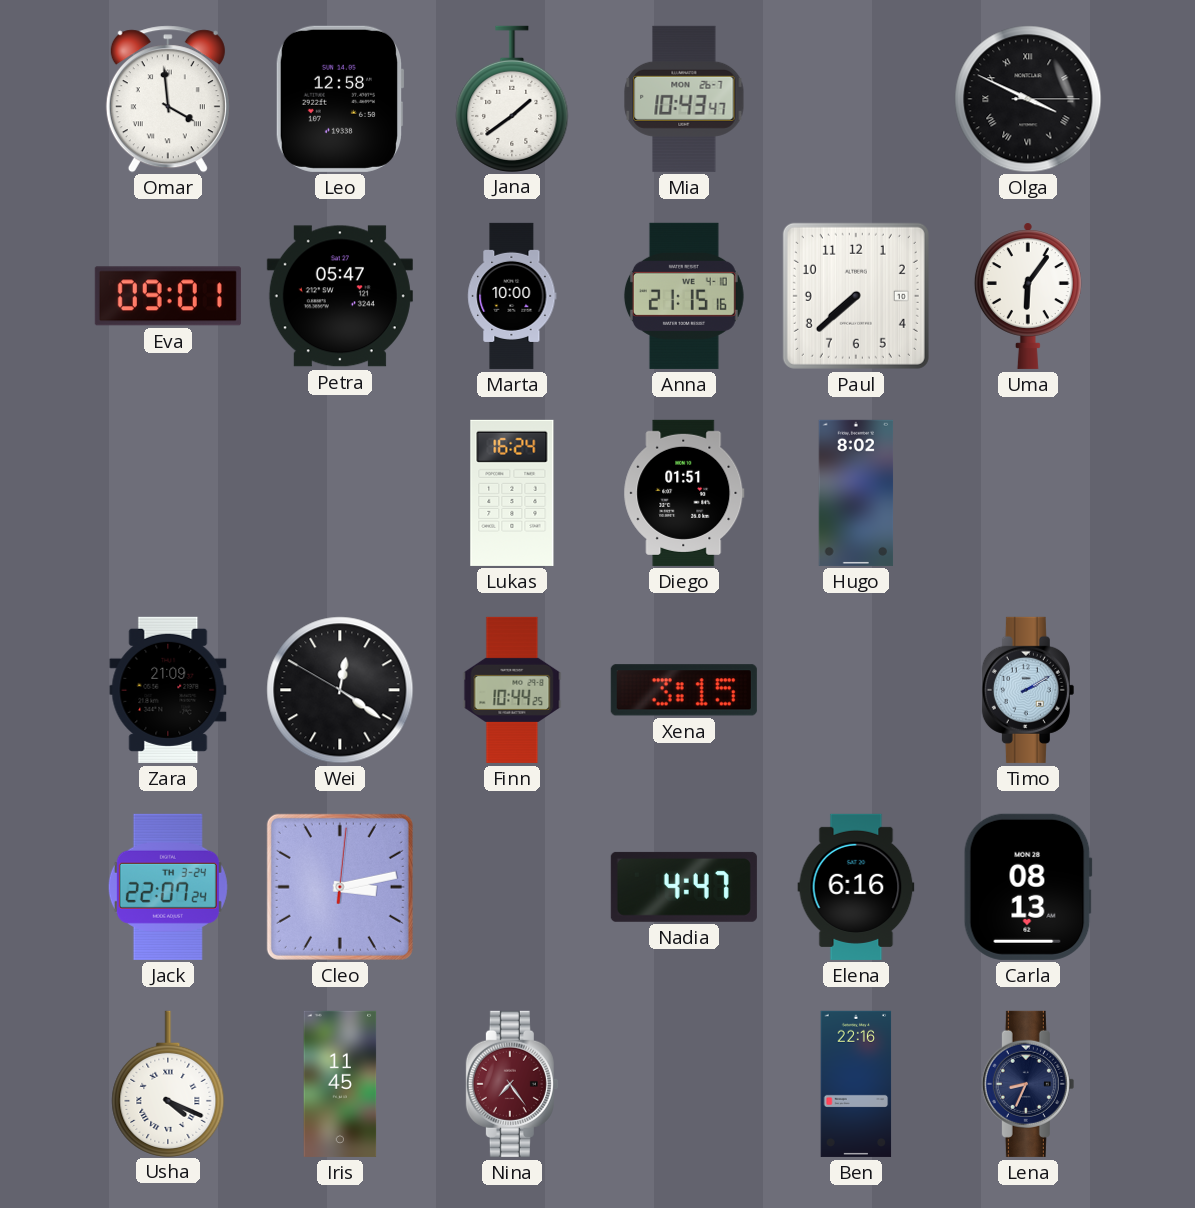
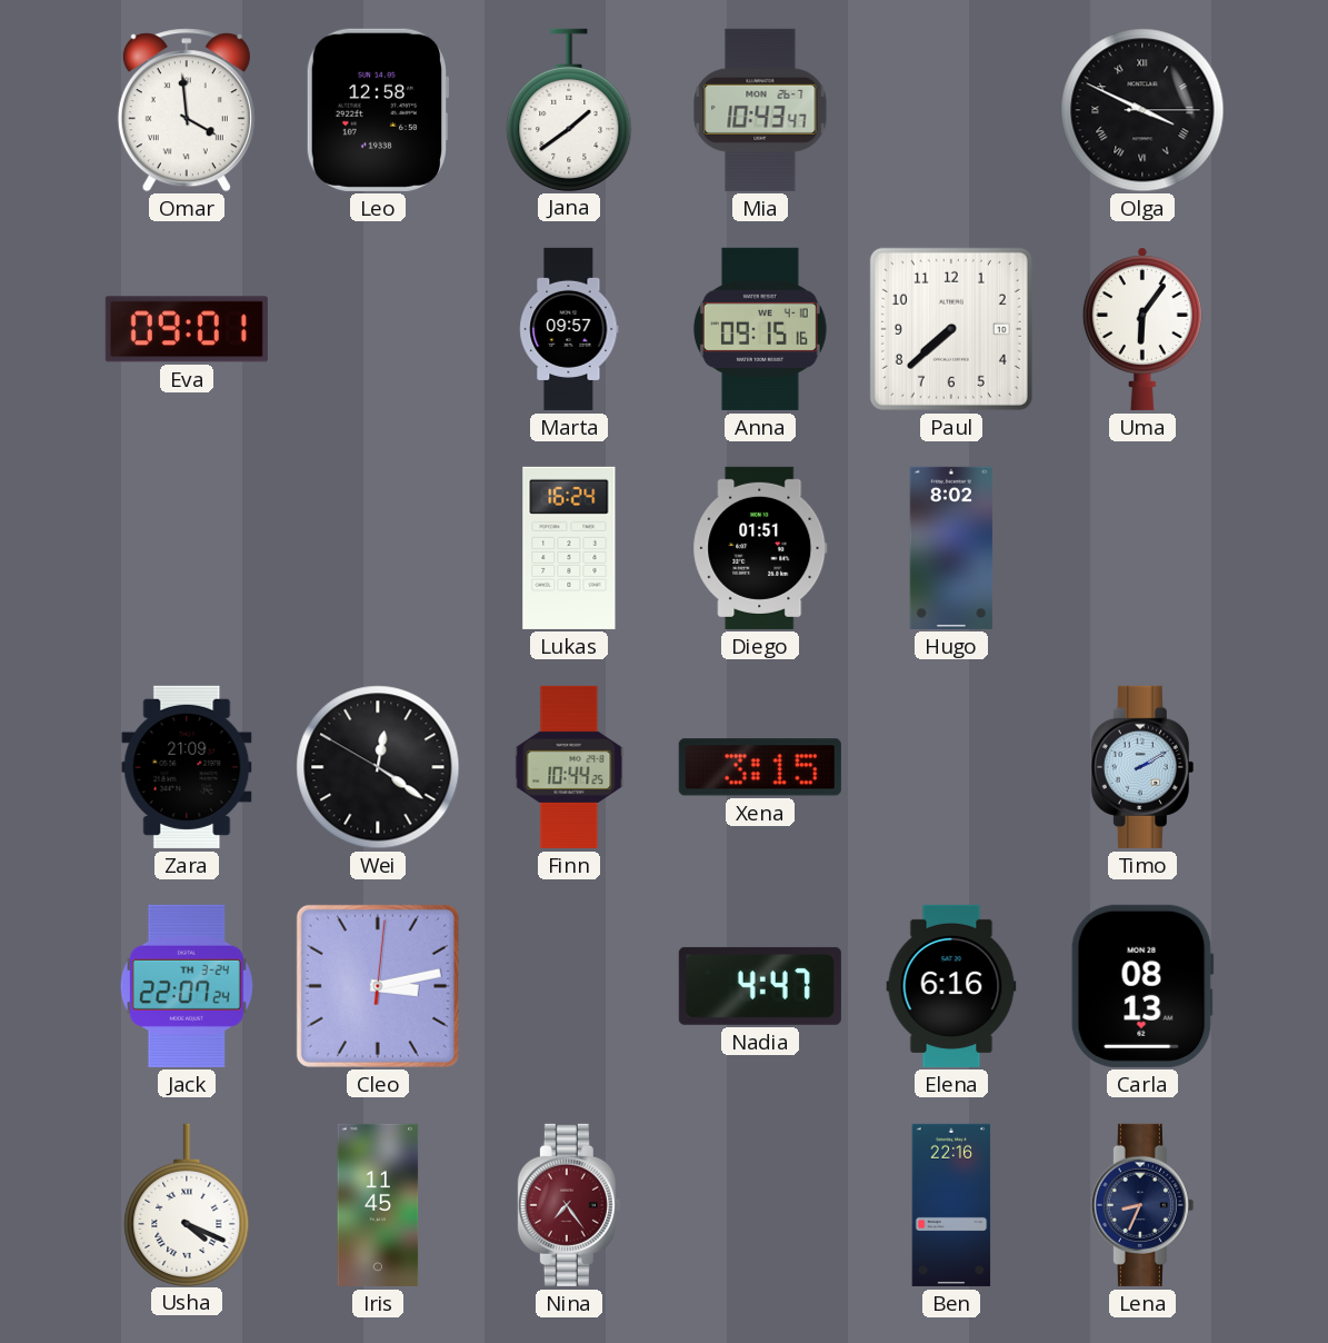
Petra: 05:47 -> none
Marta: 10:00 -> 09:57
Anna: 21:15 -> 09:15
